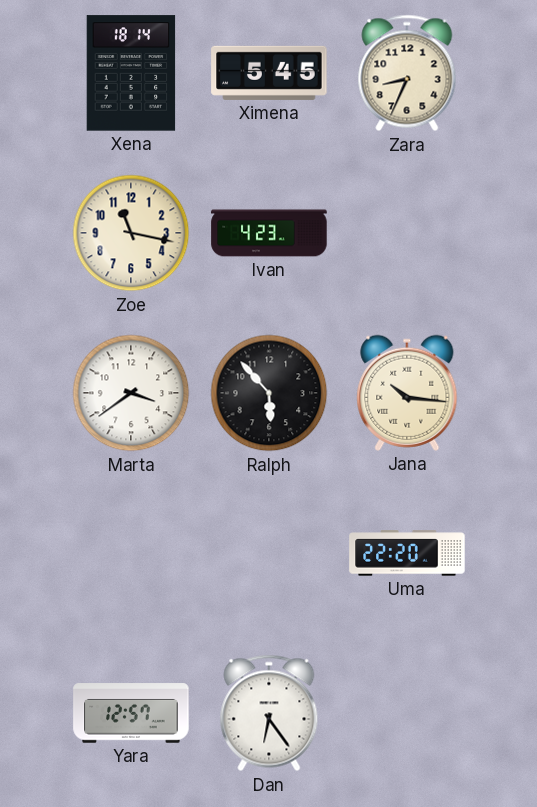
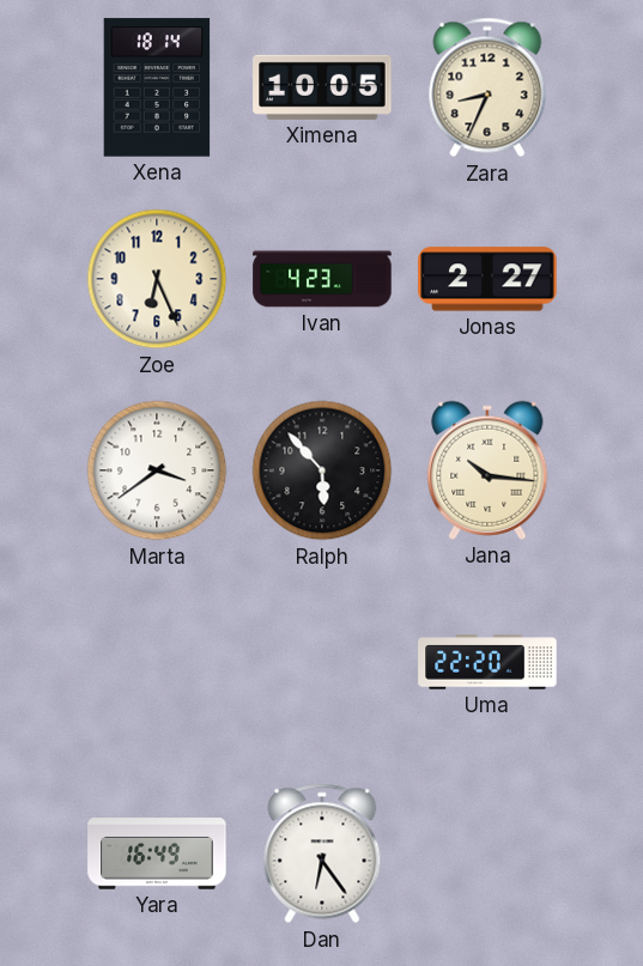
Ximena: 5:45 -> 10:05
Zoe: 11:17 -> 6:26
Jonas: none -> 2:27
Yara: 12:57 -> 16:49
